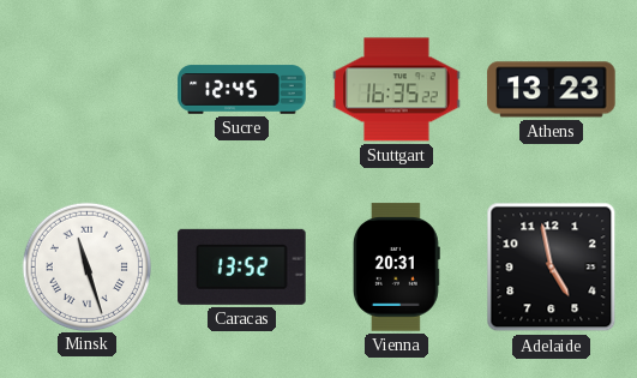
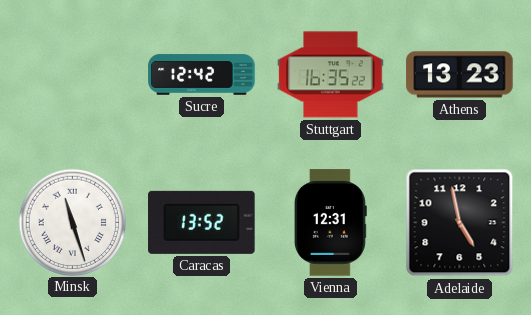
Sucre: 12:45 -> 12:42
Vienna: 20:31 -> 12:31
